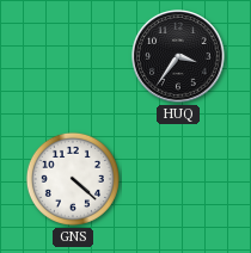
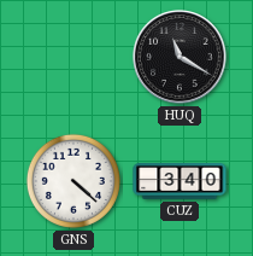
HUQ: 3:36 -> 11:20
CUZ: none -> 3:40
